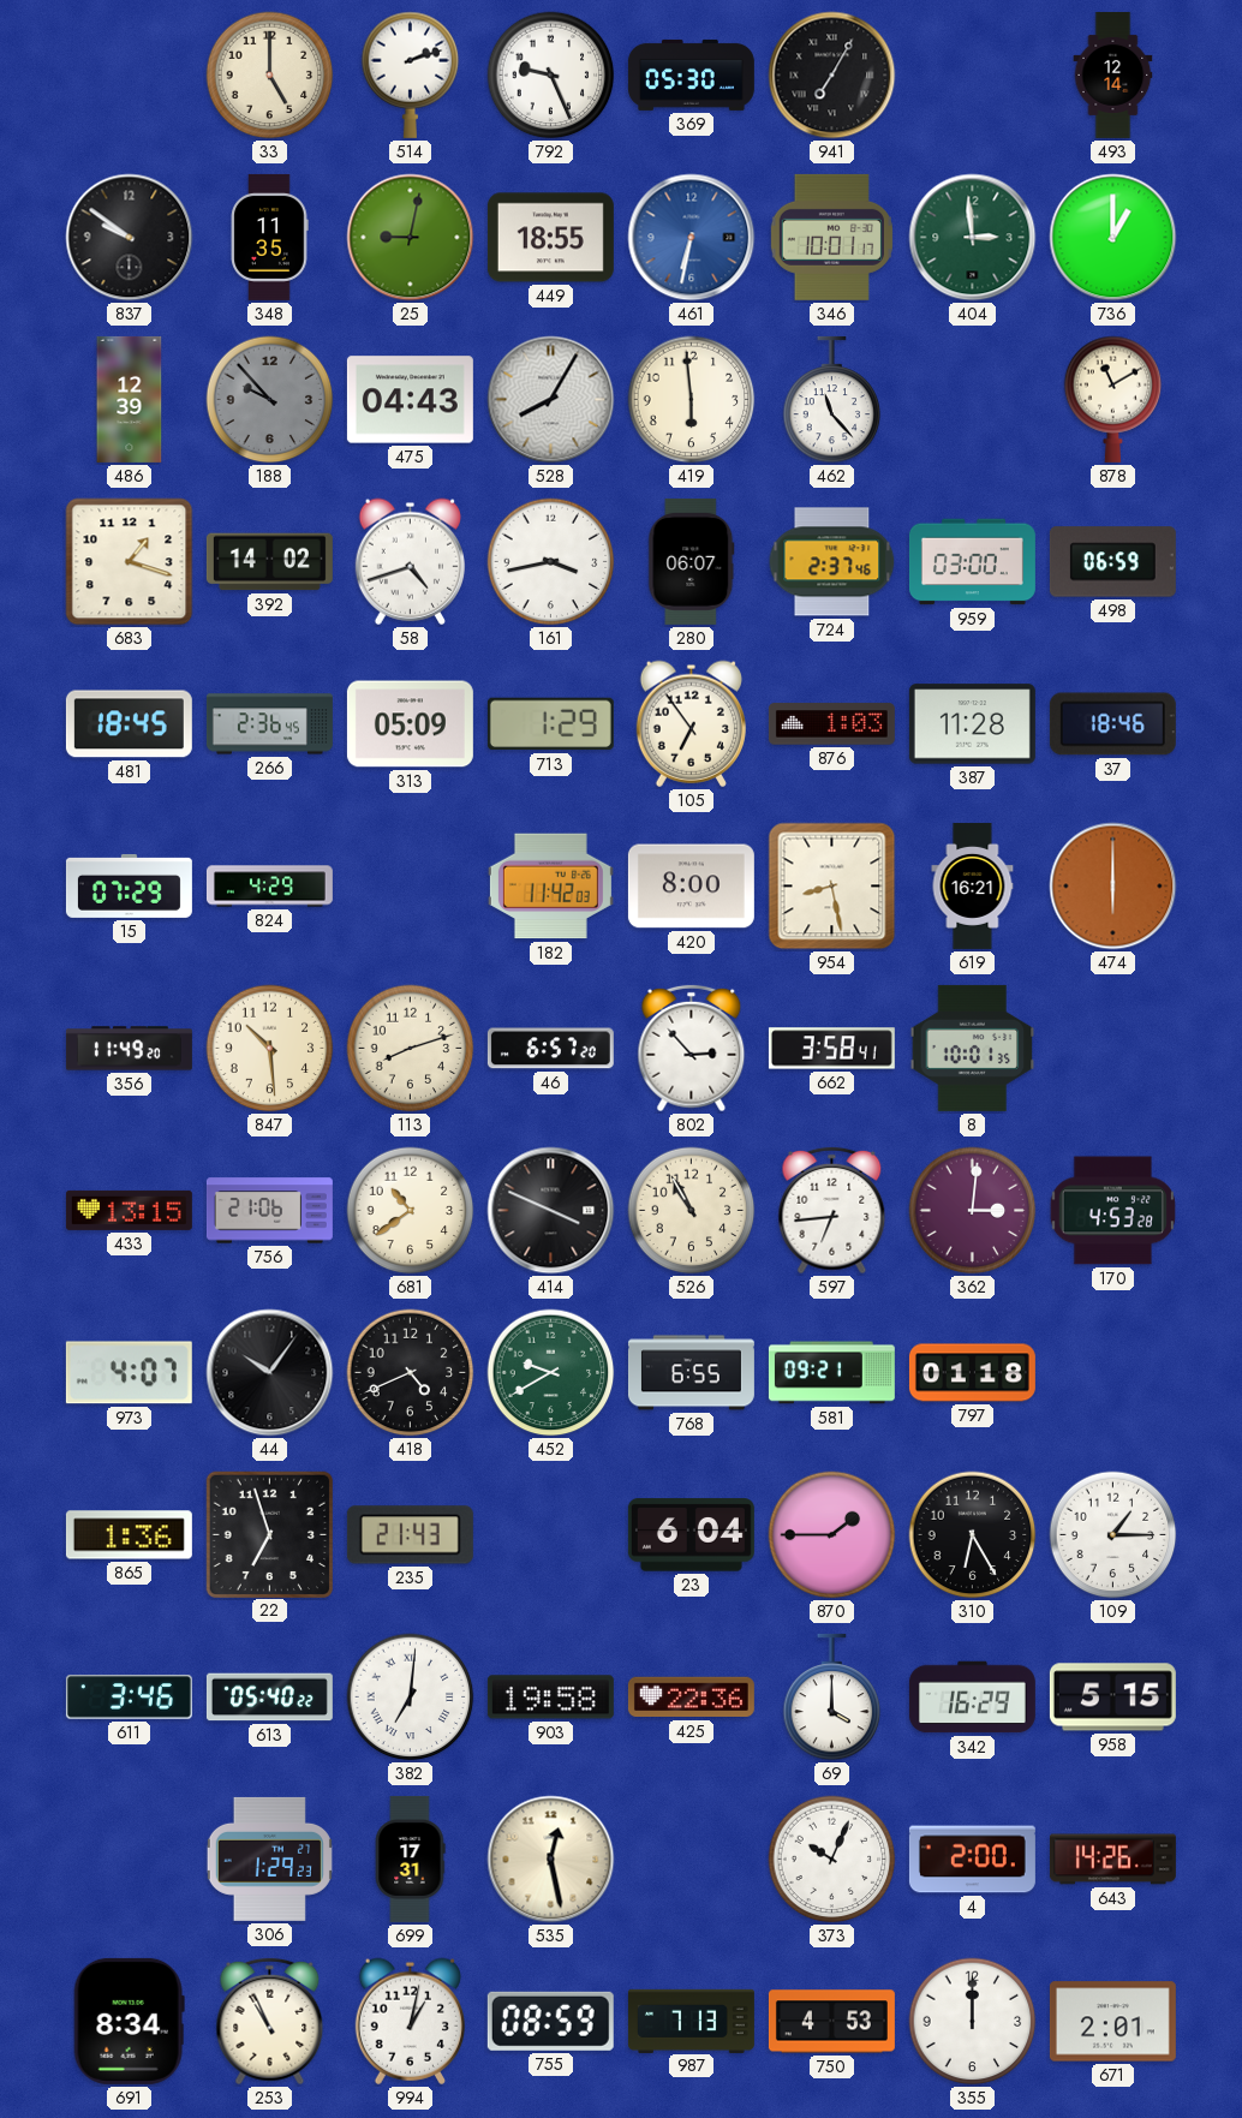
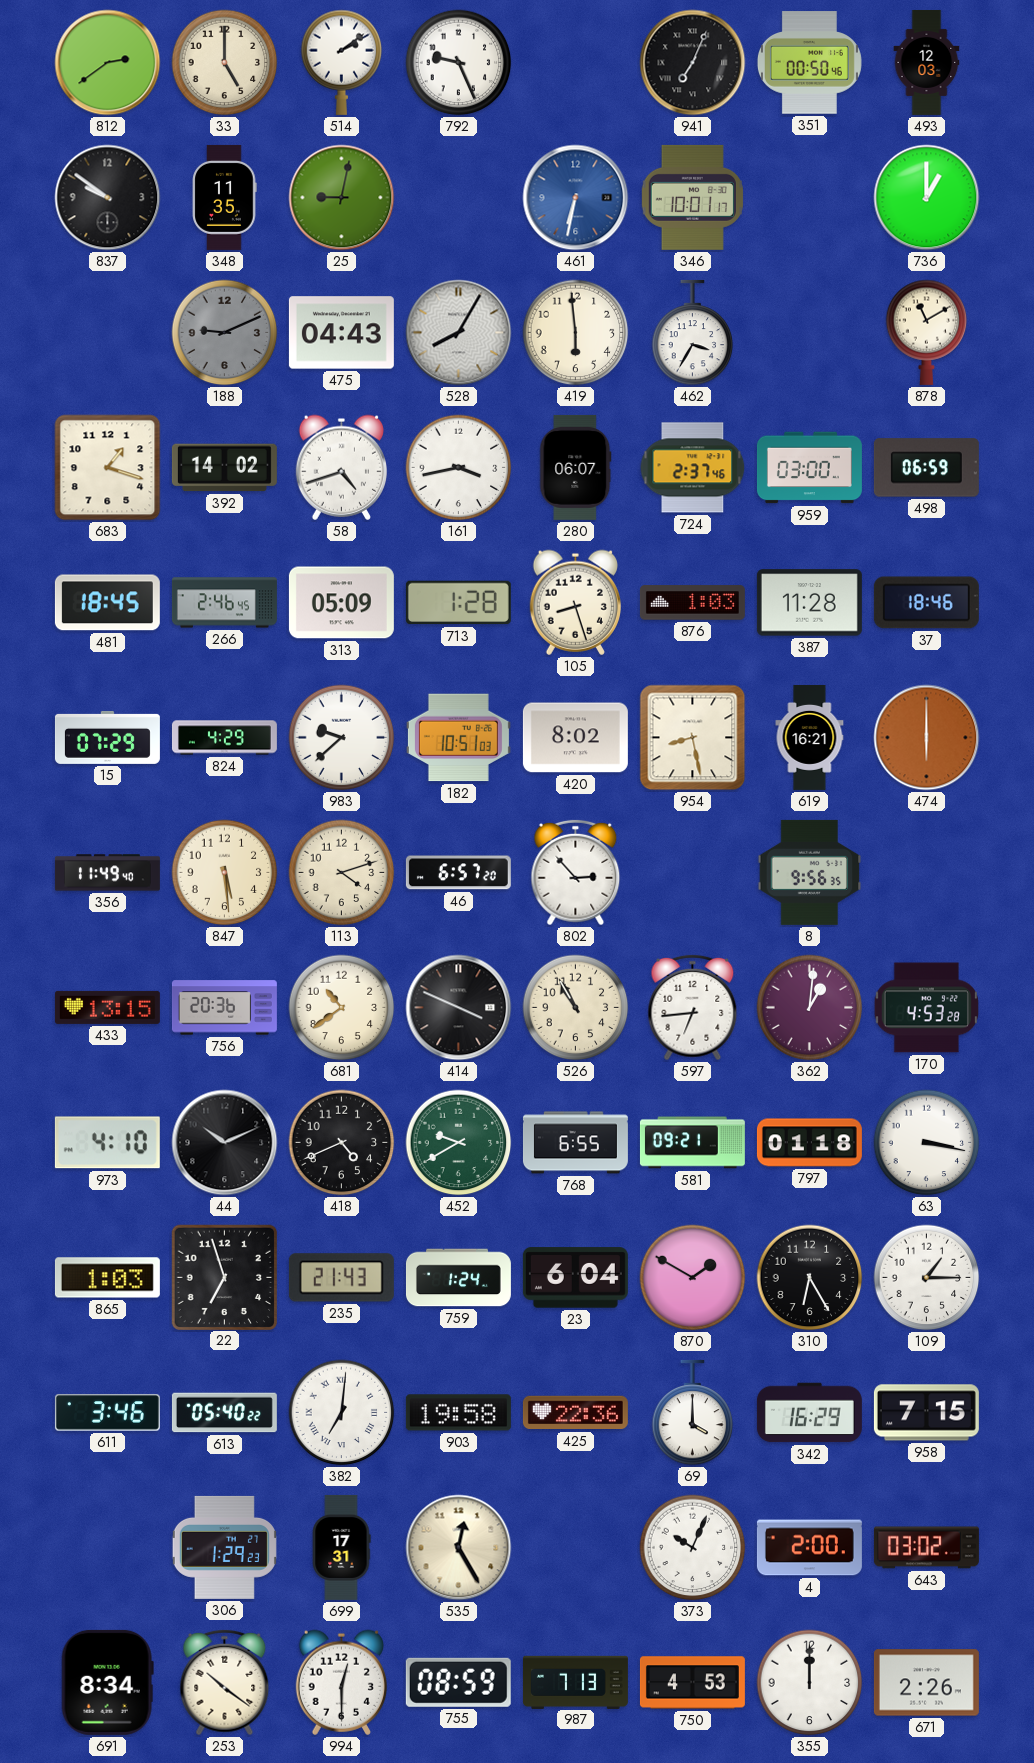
812: none -> 2:39
514: 2:12 -> 2:09
369: 05:30 -> none
941: 7:05 -> 7:04
351: none -> 00:50
493: 12:14 -> 12:03
449: 18:55 -> none
404: 2:59 -> none
486: 12:39 -> none
188: 9:53 -> 9:11
462: 11:23 -> 3:35
266: 2:36 -> 2:46
713: 1:29 -> 1:28
105: 6:54 -> 8:27
983: none -> 9:38
182: 11:42 -> 10:51
420: 8:00 -> 8:02
356: 11:49:20 -> 11:49:40
847: 10:29 -> 5:29
113: 8:12 -> 4:12
662: 3:58 -> none
8: 10:01 -> 9:56
756: 21:06 -> 20:36
362: 3:01 -> 1:01
973: 4:07 -> 4:10
44: 10:06 -> 10:11
63: none -> 3:17
865: 1:36 -> 1:03
759: none -> 1:24
870: 1:45 -> 1:50
958: 5:15 -> 7:15
535: 12:28 -> 12:25
643: 14:26 -> 03:02
253: 10:56 -> 10:21
994: 1:02 -> 12:30
671: 2:01 -> 2:26
